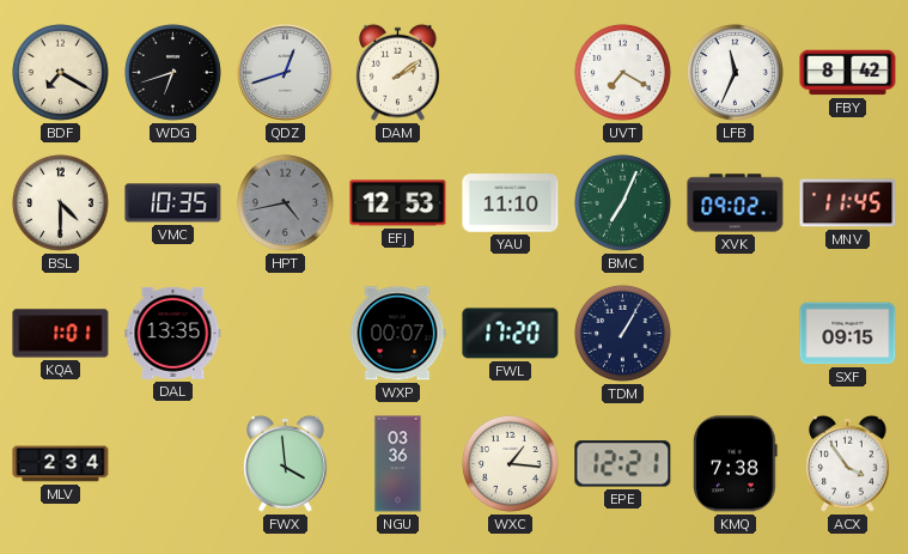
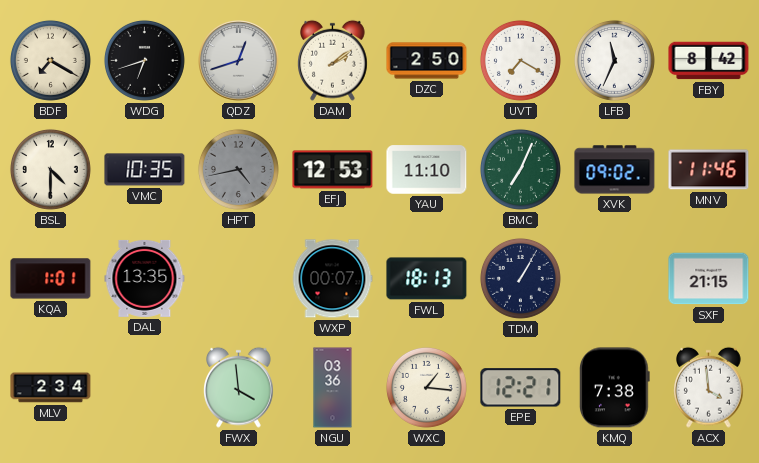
DZC: none -> 2:50
MNV: 11:45 -> 11:46
FWL: 17:20 -> 18:13
SXF: 09:15 -> 21:15
ACX: 3:54 -> 3:59
